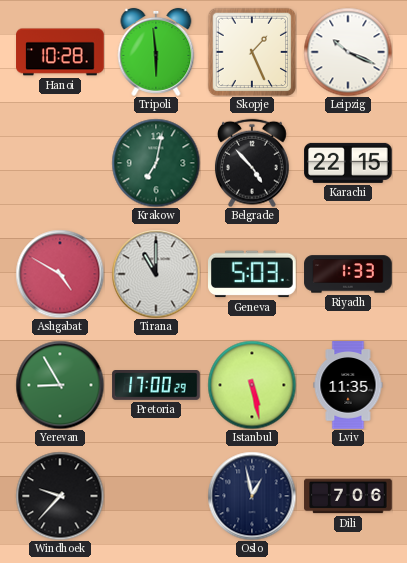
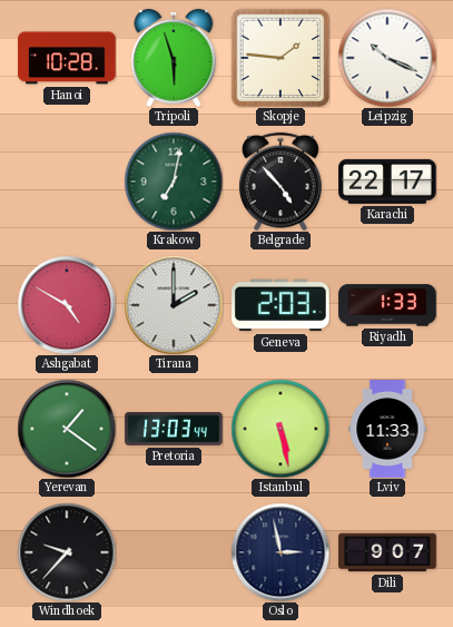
Tripoli: 5:59 -> 5:57
Skopje: 1:26 -> 1:46
Karachi: 22:15 -> 22:17
Tirana: 11:00 -> 2:00
Geneva: 5:03 -> 2:03
Yerevan: 8:55 -> 1:21
Pretoria: 17:00 -> 13:03
Lviv: 11:35 -> 11:33
Oslo: 12:58 -> 2:58
Dili: 7:06 -> 9:07
